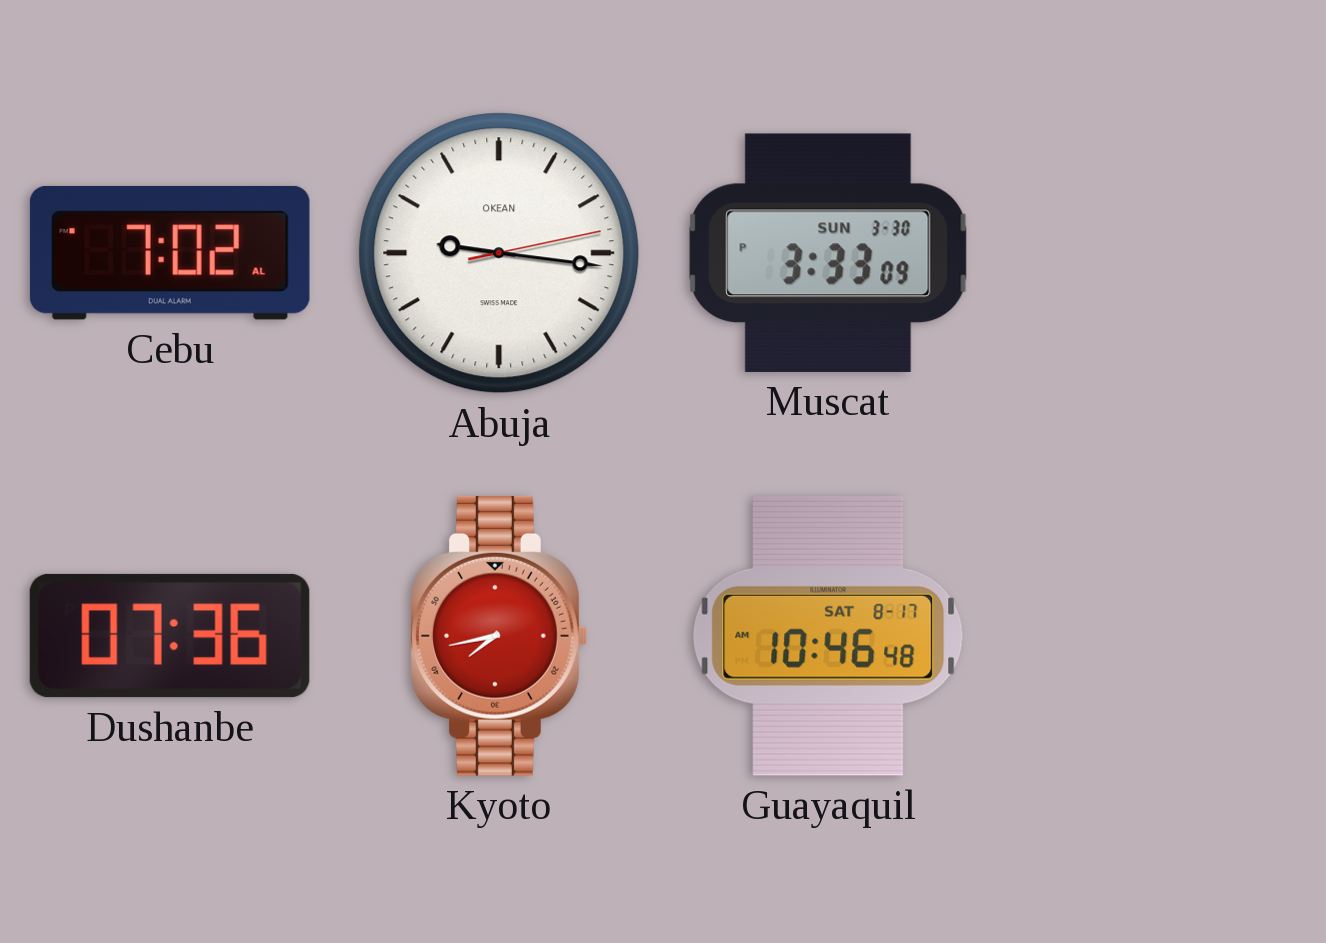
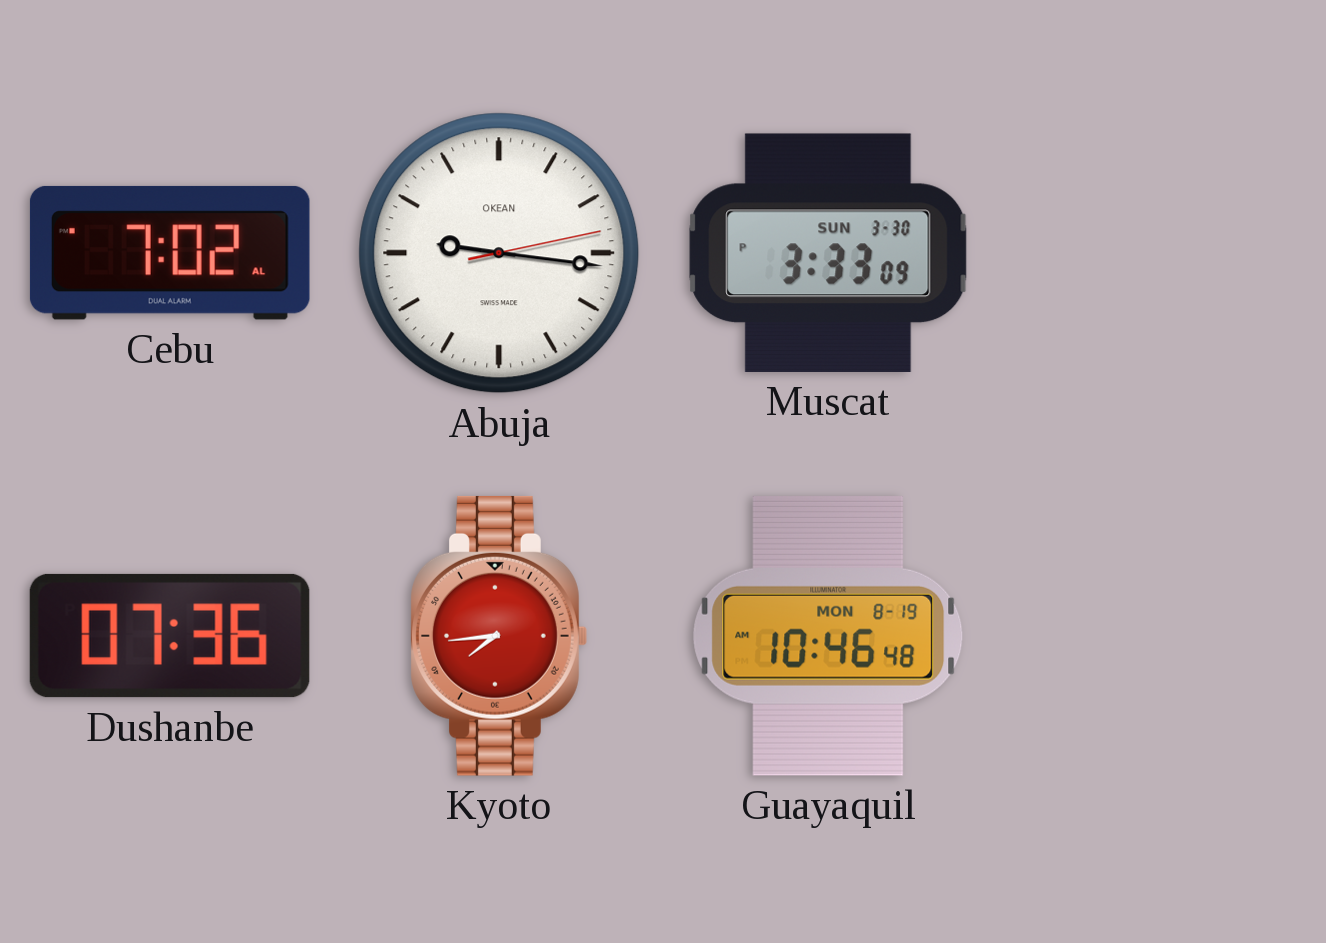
Kyoto: 7:43 -> 7:44
Guayaquil date: SAT 8-17 -> MON 8-19
